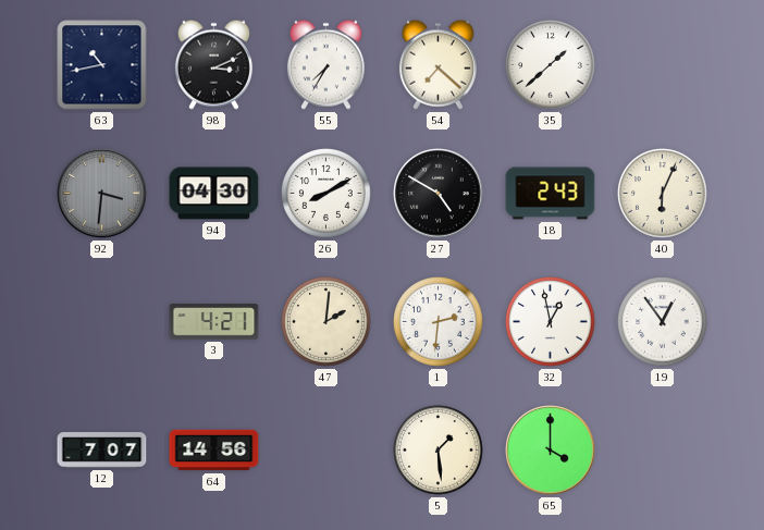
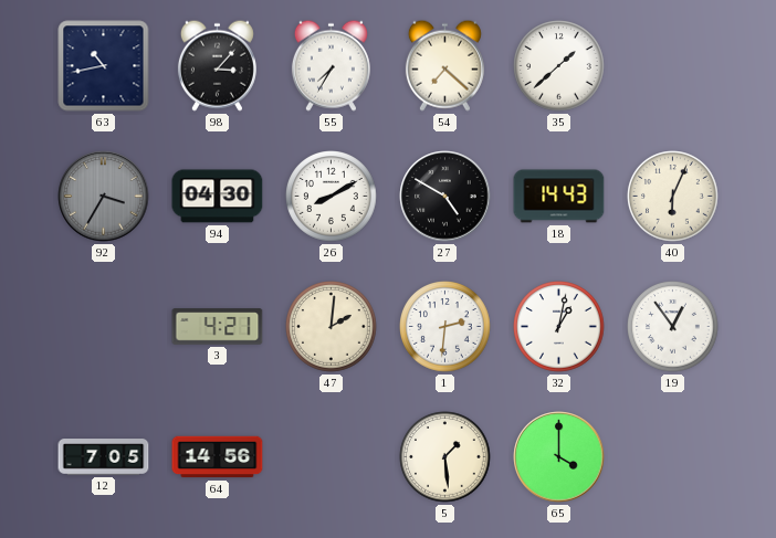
98: 3:11 -> 3:07
92: 3:31 -> 3:35
18: 2:43 -> 14:43
32: 12:58 -> 1:02
12: 7:07 -> 7:05
